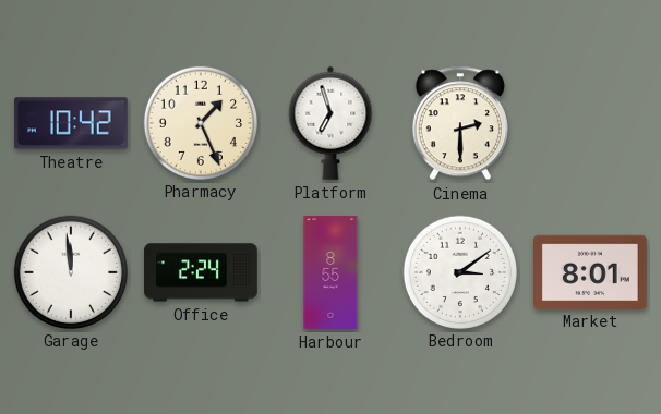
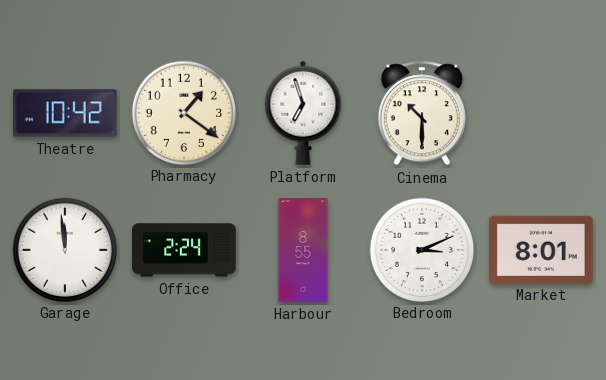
Pharmacy: 1:26 -> 1:21
Cinema: 2:30 -> 10:30
Bedroom: 3:09 -> 3:11
